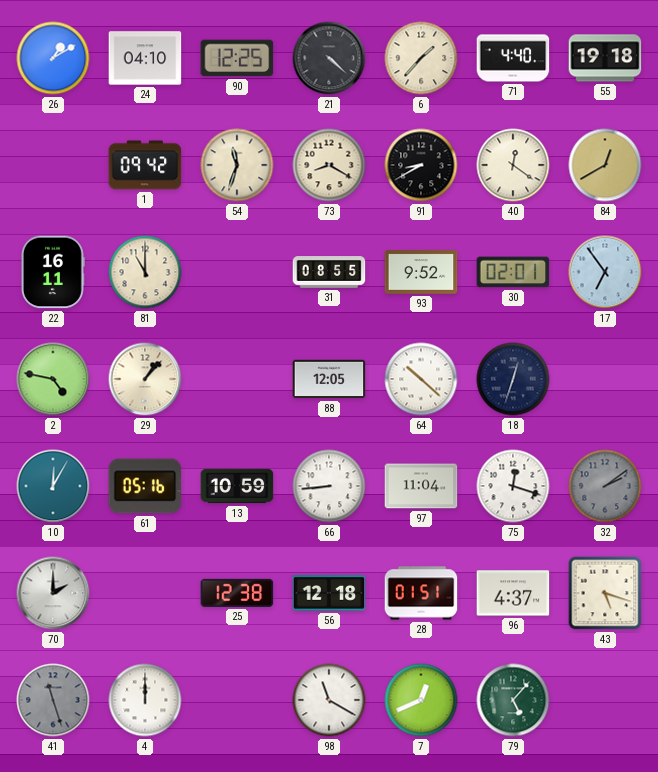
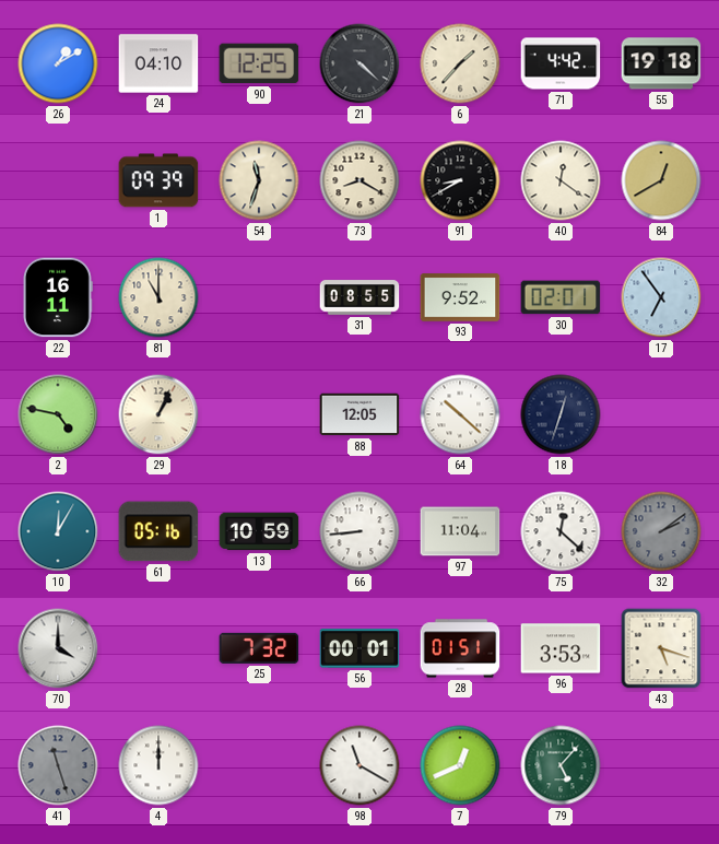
71: 4:40 -> 4:42
1: 09:42 -> 09:39
29: 1:07 -> 1:04
75: 12:18 -> 12:22
70: 2:00 -> 4:00
25: 12:38 -> 7:32
56: 12:18 -> 00:01
96: 4:37 -> 3:53
